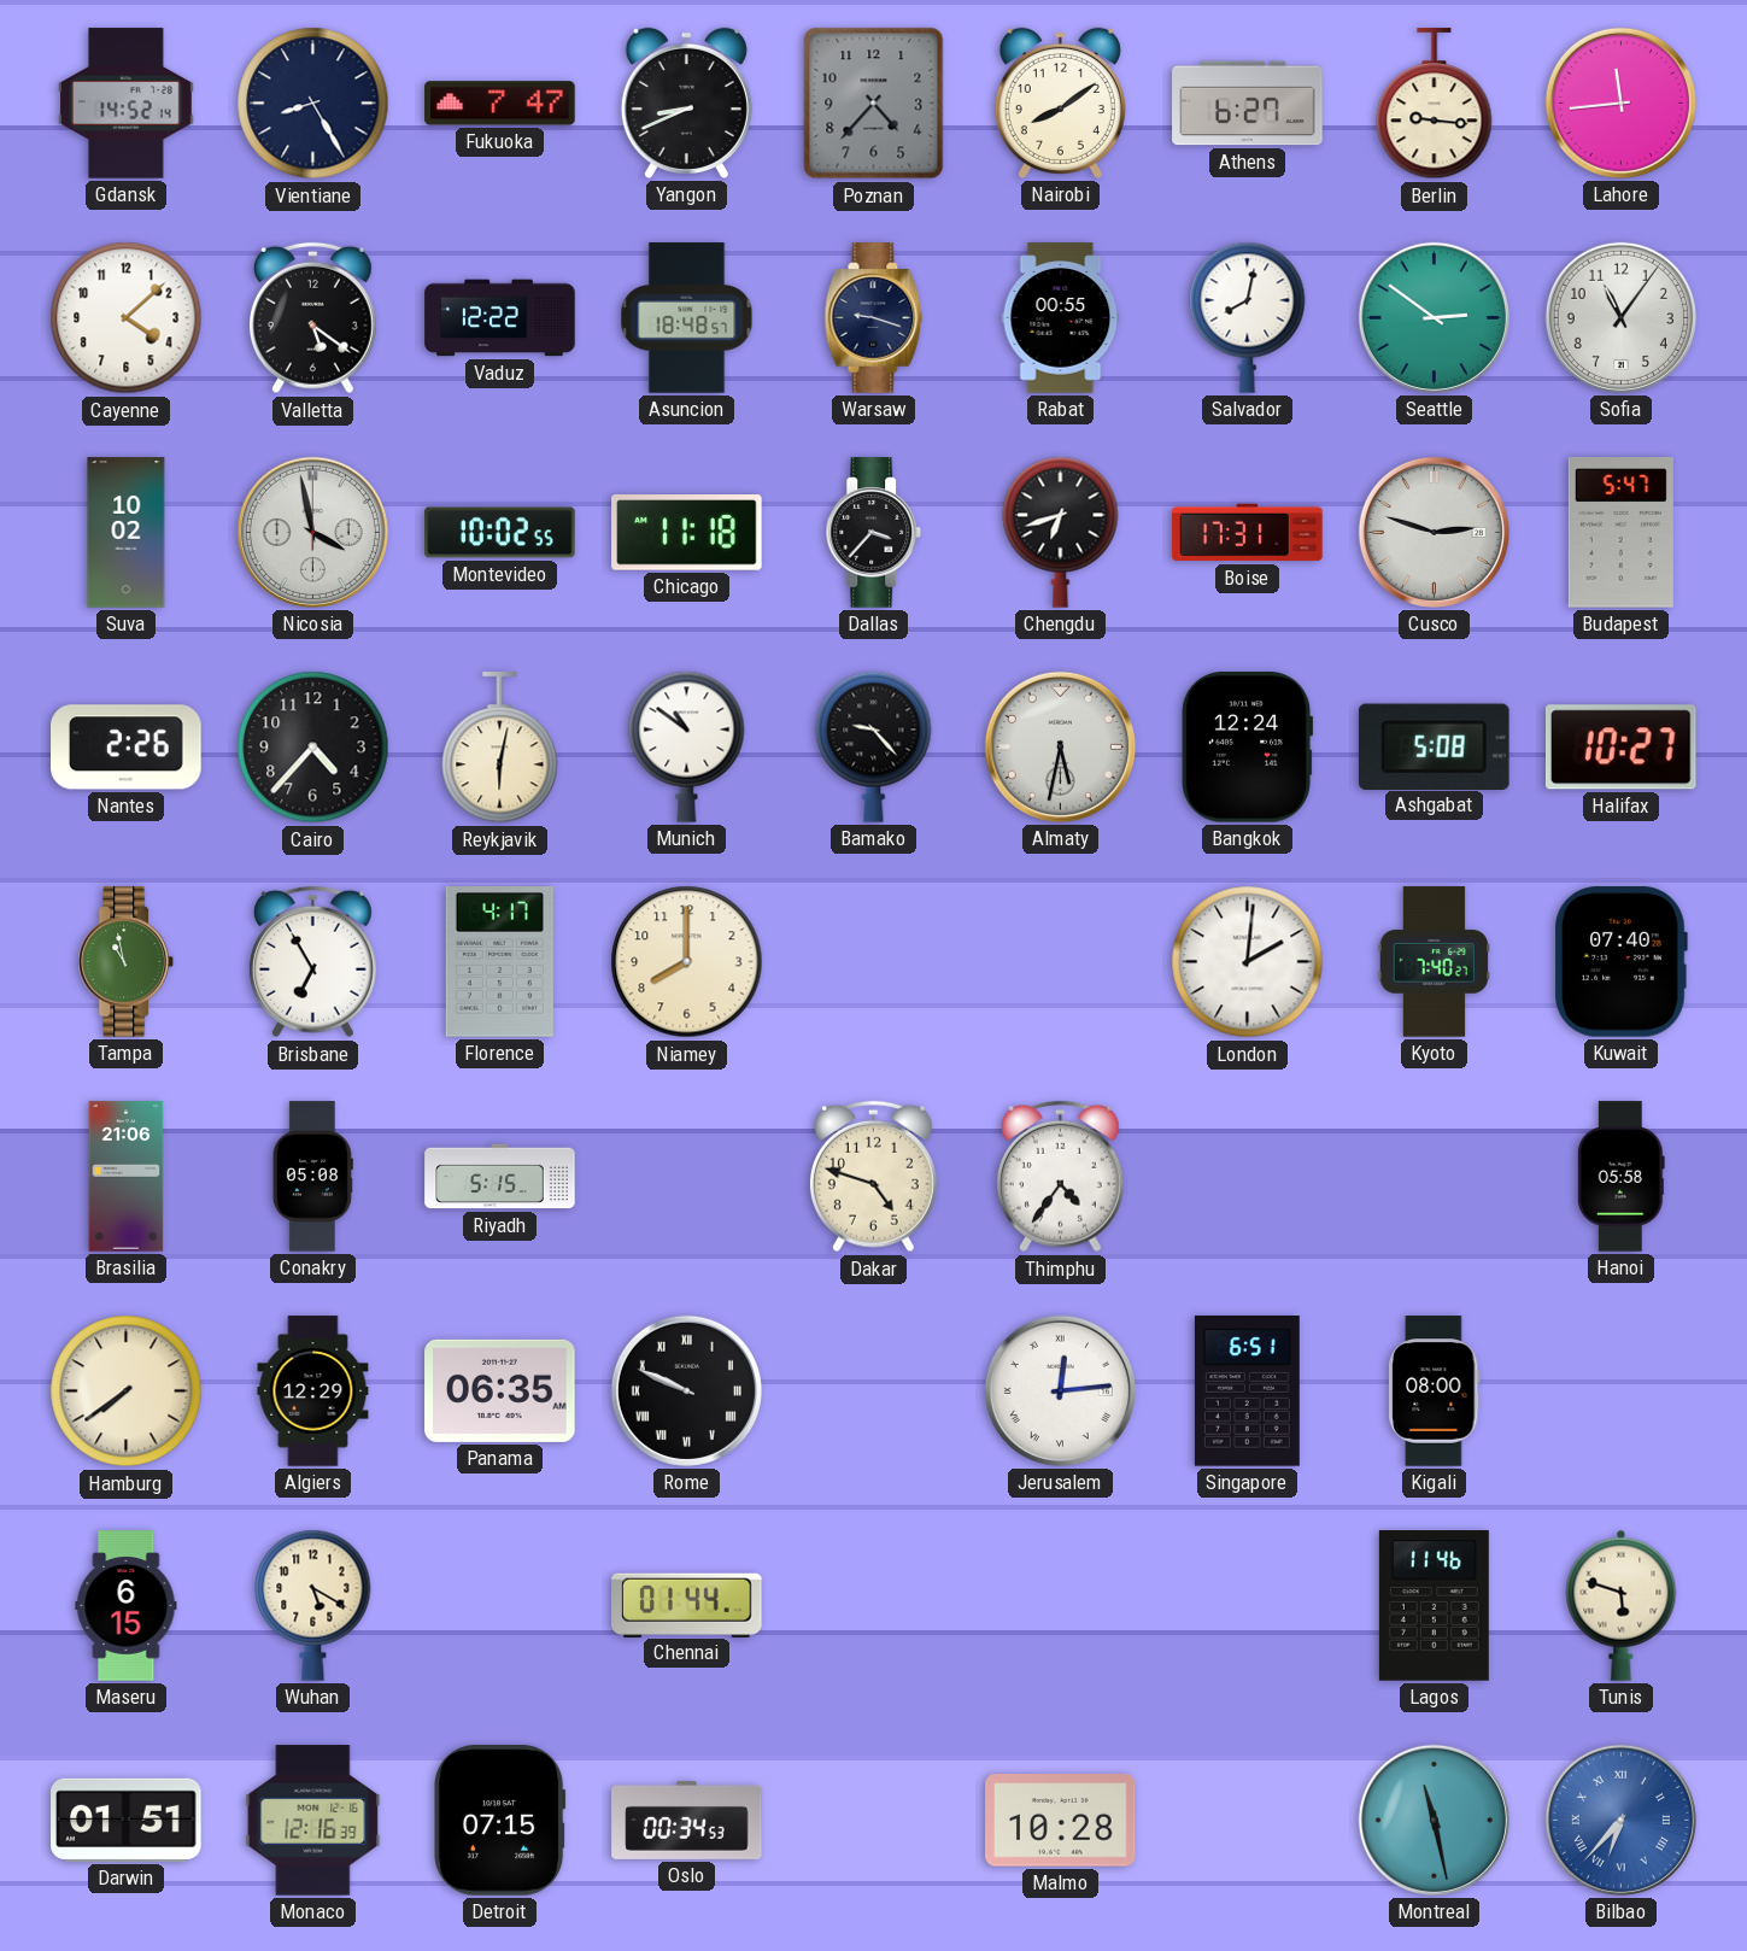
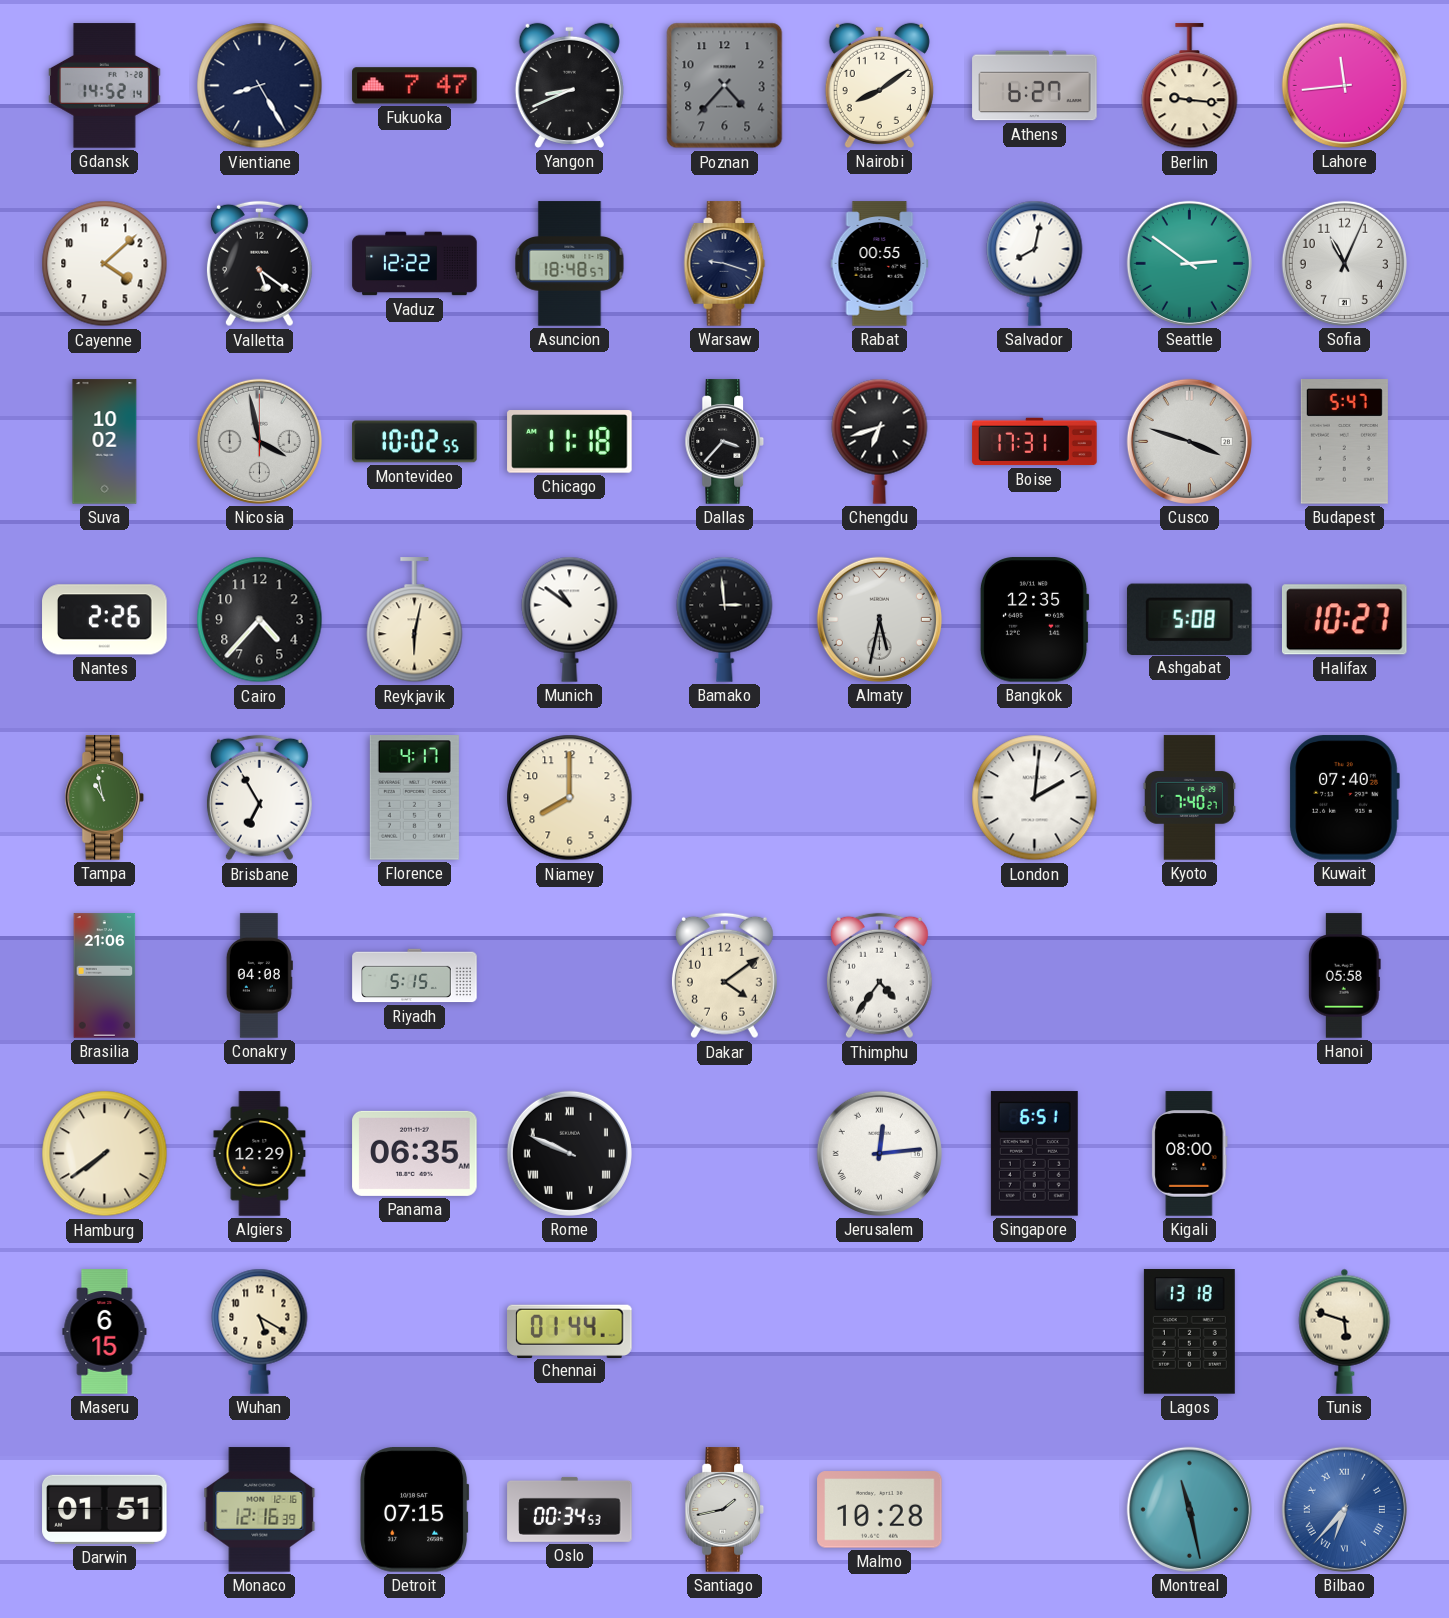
Sofia: 11:06 -> 11:04
Cusco: 2:48 -> 3:48
Bamako: 9:23 -> 2:59
Bangkok: 12:24 -> 12:35
Conakry: 05:08 -> 04:08
Dakar: 4:48 -> 4:09
Lagos: 11:46 -> 13:18
Santiago: none -> 1:43
